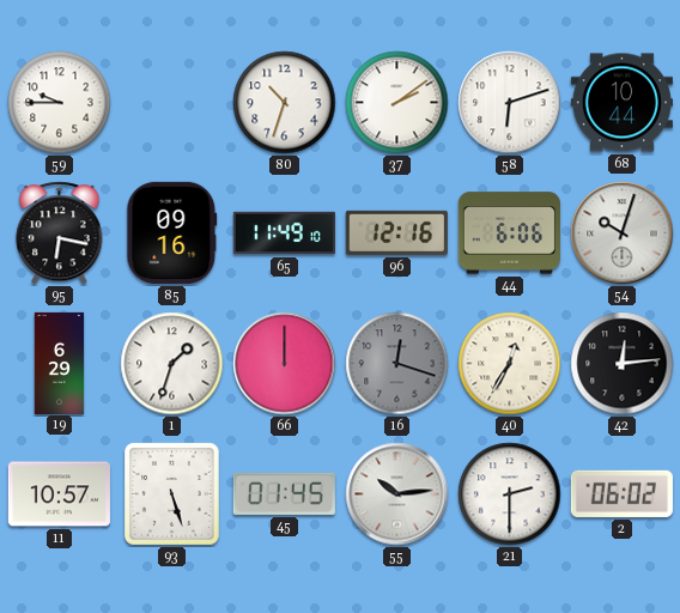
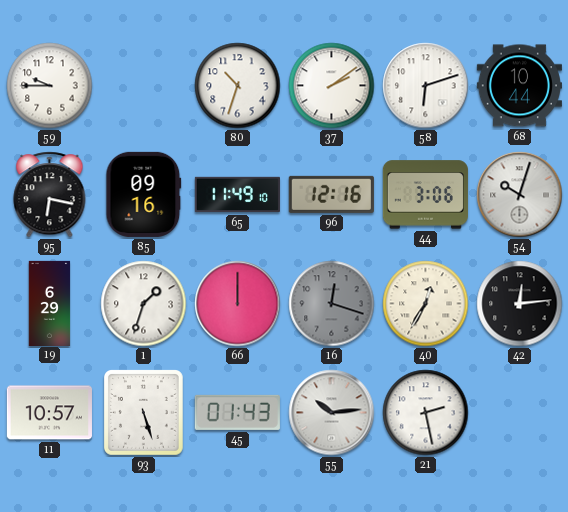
44: 6:06 -> 3:06
45: 01:45 -> 01:43
21: 2:30 -> 2:28
2: 06:02 -> none
